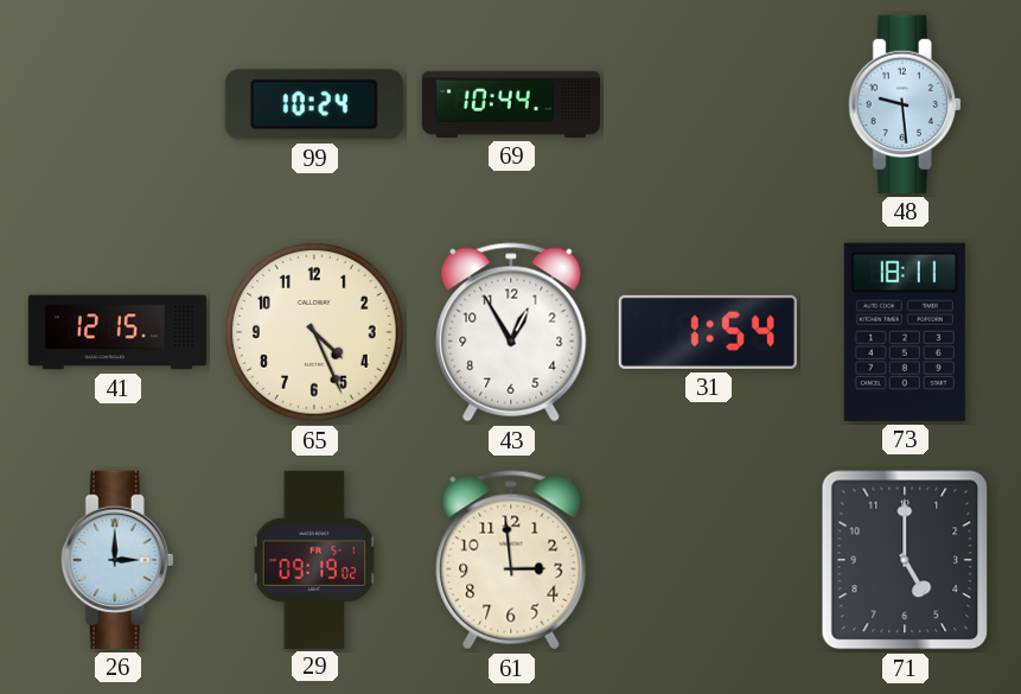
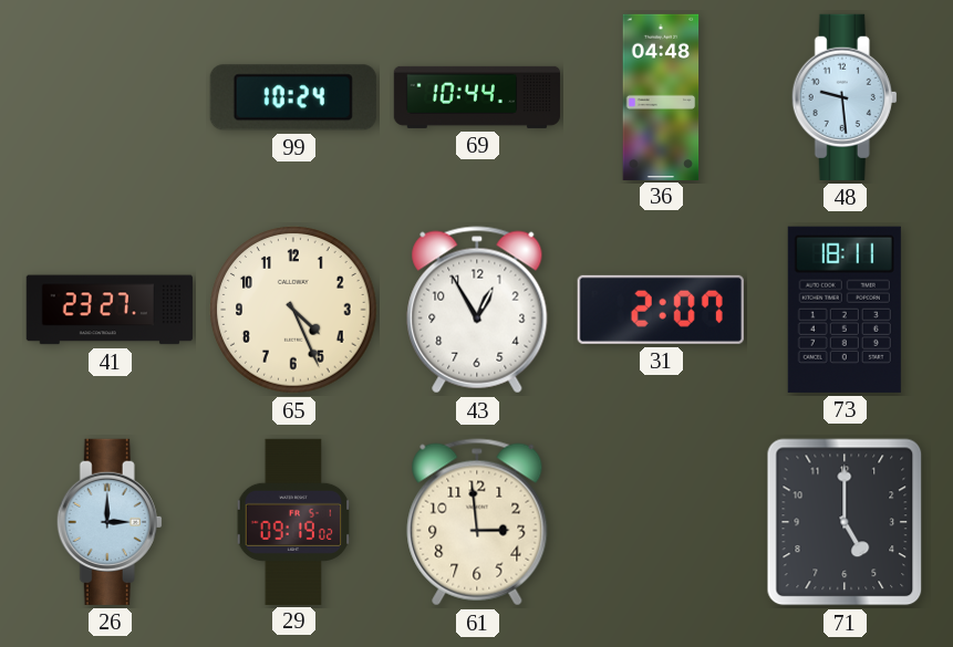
36: none -> 04:48
41: 12:15 -> 23:27
31: 1:54 -> 2:07
